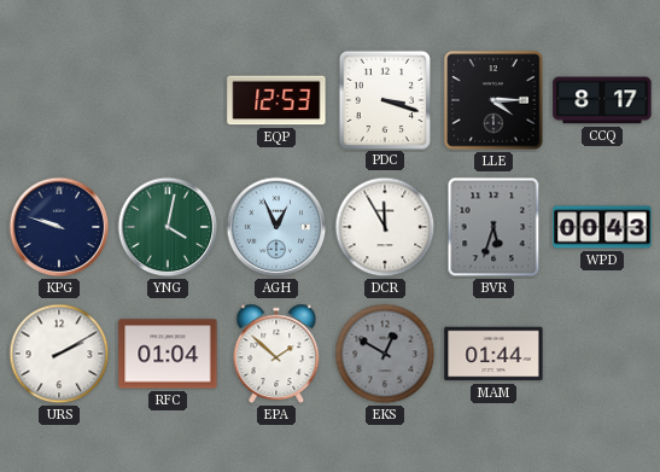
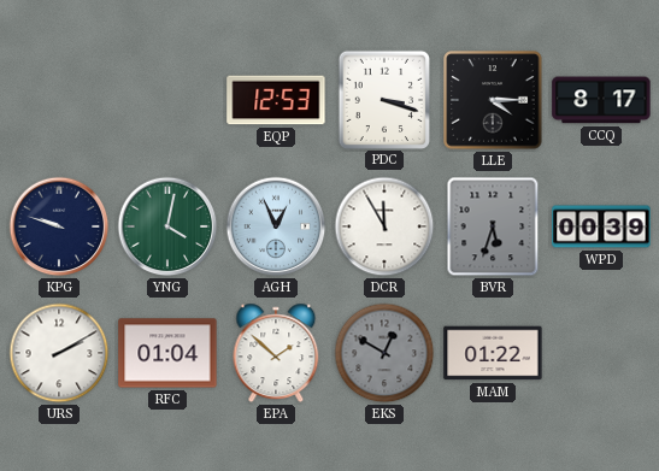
WPD: 00:43 -> 00:39
MAM: 01:44 -> 01:22
